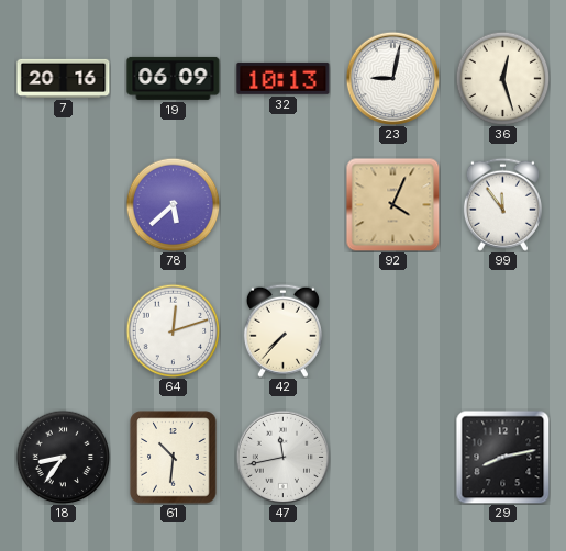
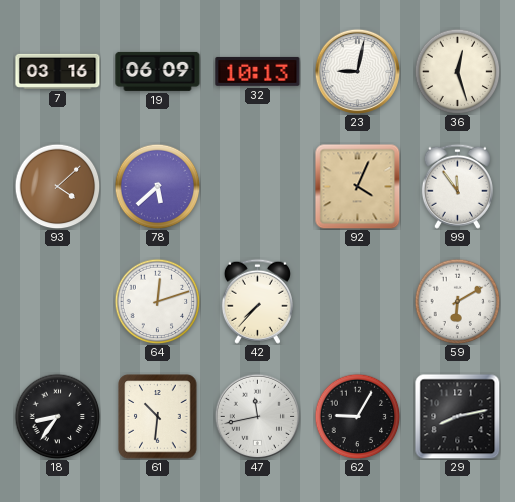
7: 20:16 -> 03:16
93: none -> 4:08
59: none -> 6:10
62: none -> 9:05
